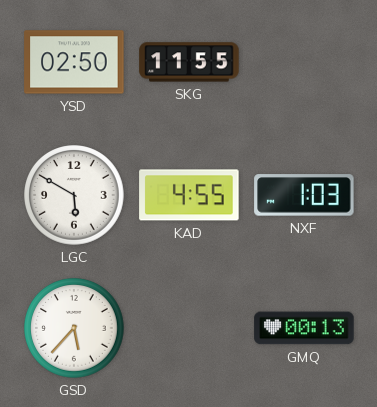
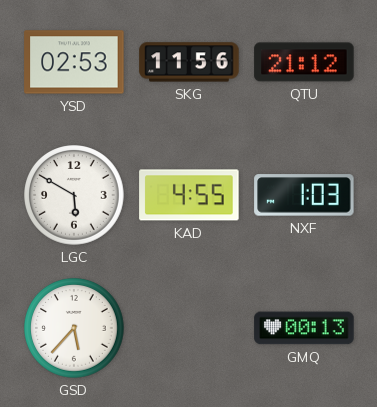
YSD: 02:50 -> 02:53
SKG: 11:55 -> 11:56
QTU: none -> 21:12
